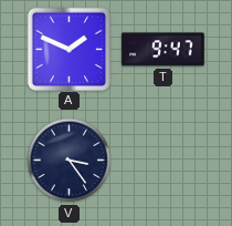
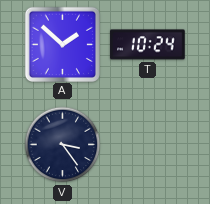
A: 1:49 -> 1:52
T: 9:47 -> 10:24
